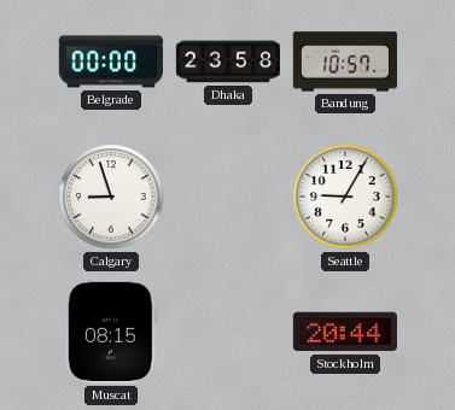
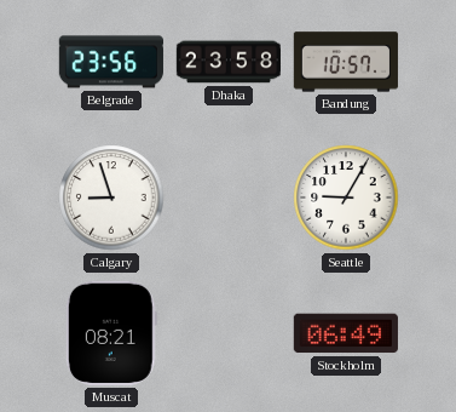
Belgrade: 00:00 -> 23:56
Muscat: 08:15 -> 08:21
Stockholm: 20:44 -> 06:49
